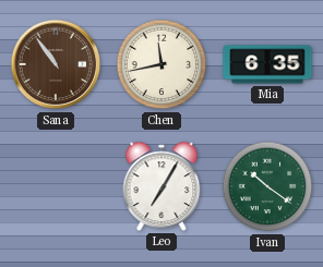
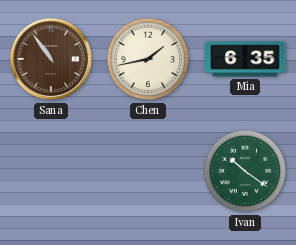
Chen: 11:43 -> 1:43
Leo: 7:05 -> none
